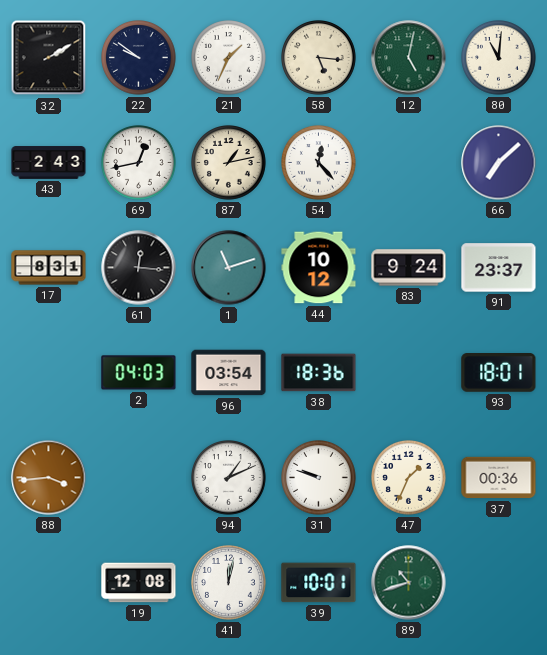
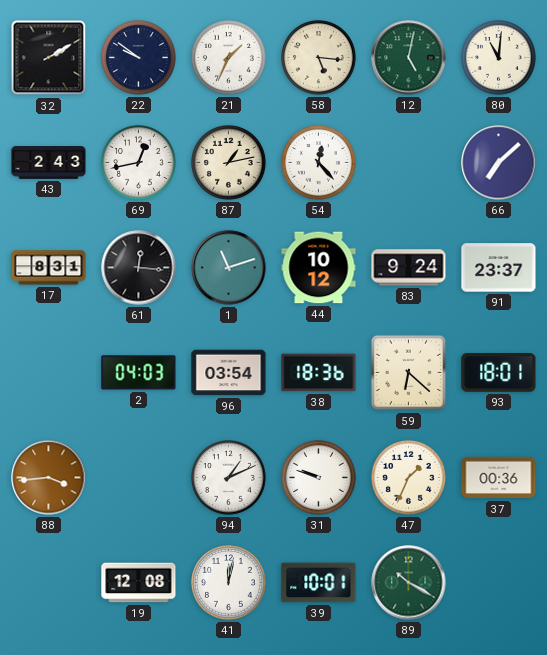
59: none -> 6:22
89: 10:42 -> 10:20
